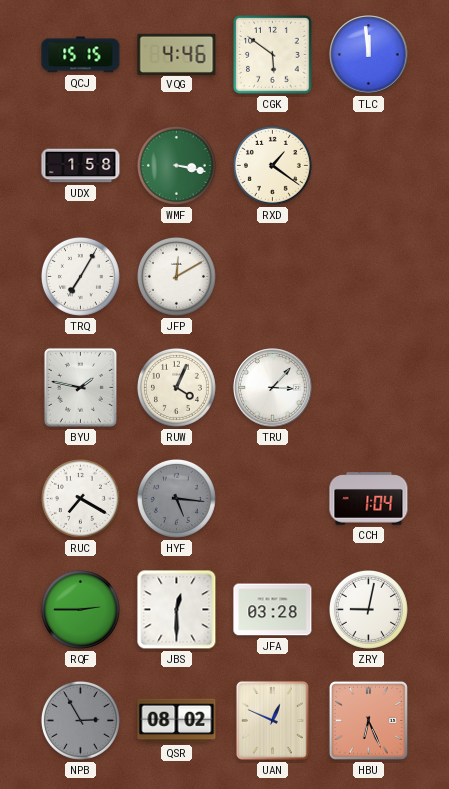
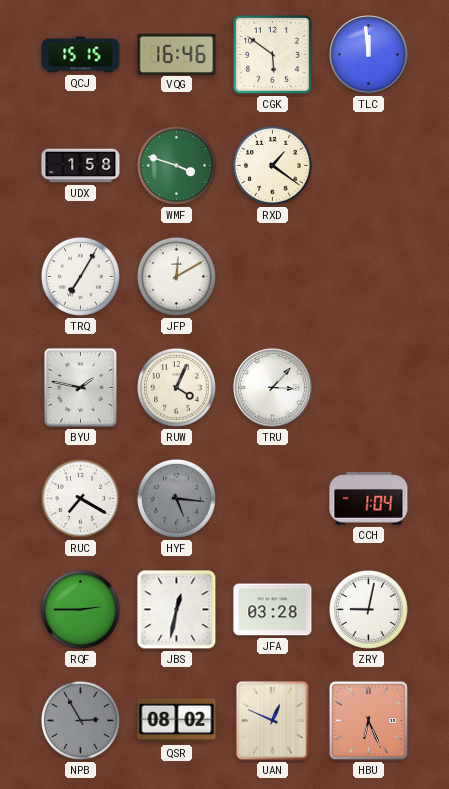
VQG: 4:46 -> 16:46
WMF: 3:17 -> 3:48
JBS: 12:30 -> 12:32
